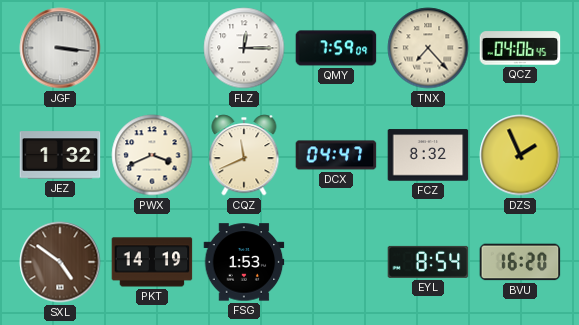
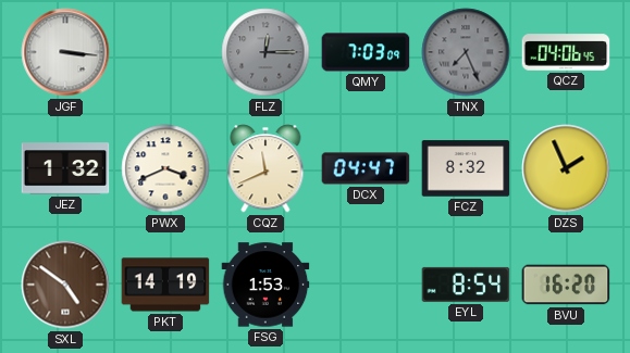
FLZ dial: white -> grey
QMY: 7:59 -> 7:03
TNX: 7:23 -> 7:26
TNX dial: cream -> grey
